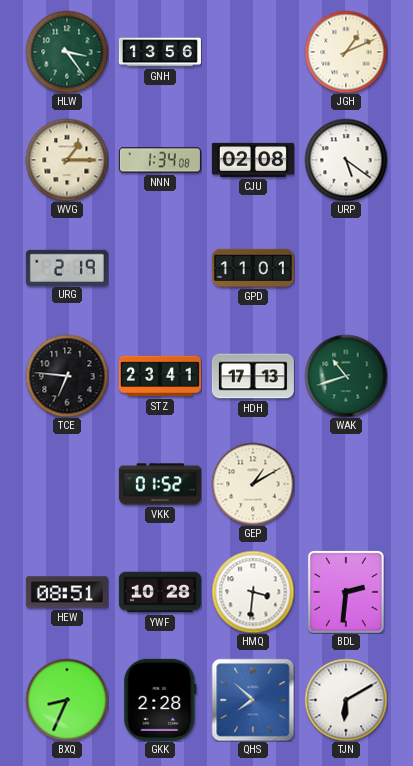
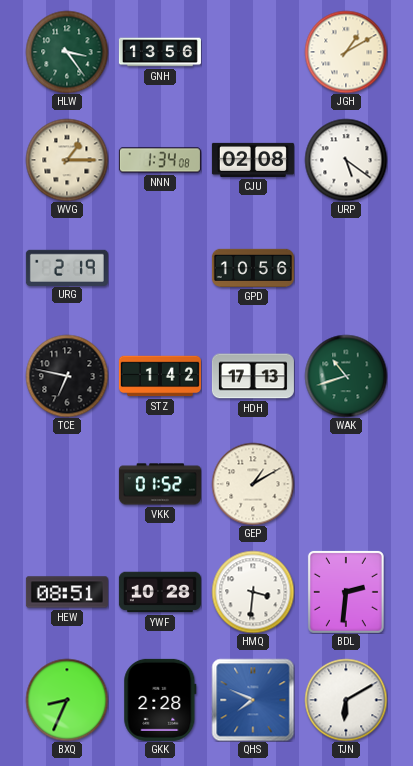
JGH: 1:11 -> 1:10
GPD: 11:01 -> 10:56
TCE: 6:46 -> 6:47
STZ: 23:41 -> 1:42
QHS: 7:52 -> 7:49
